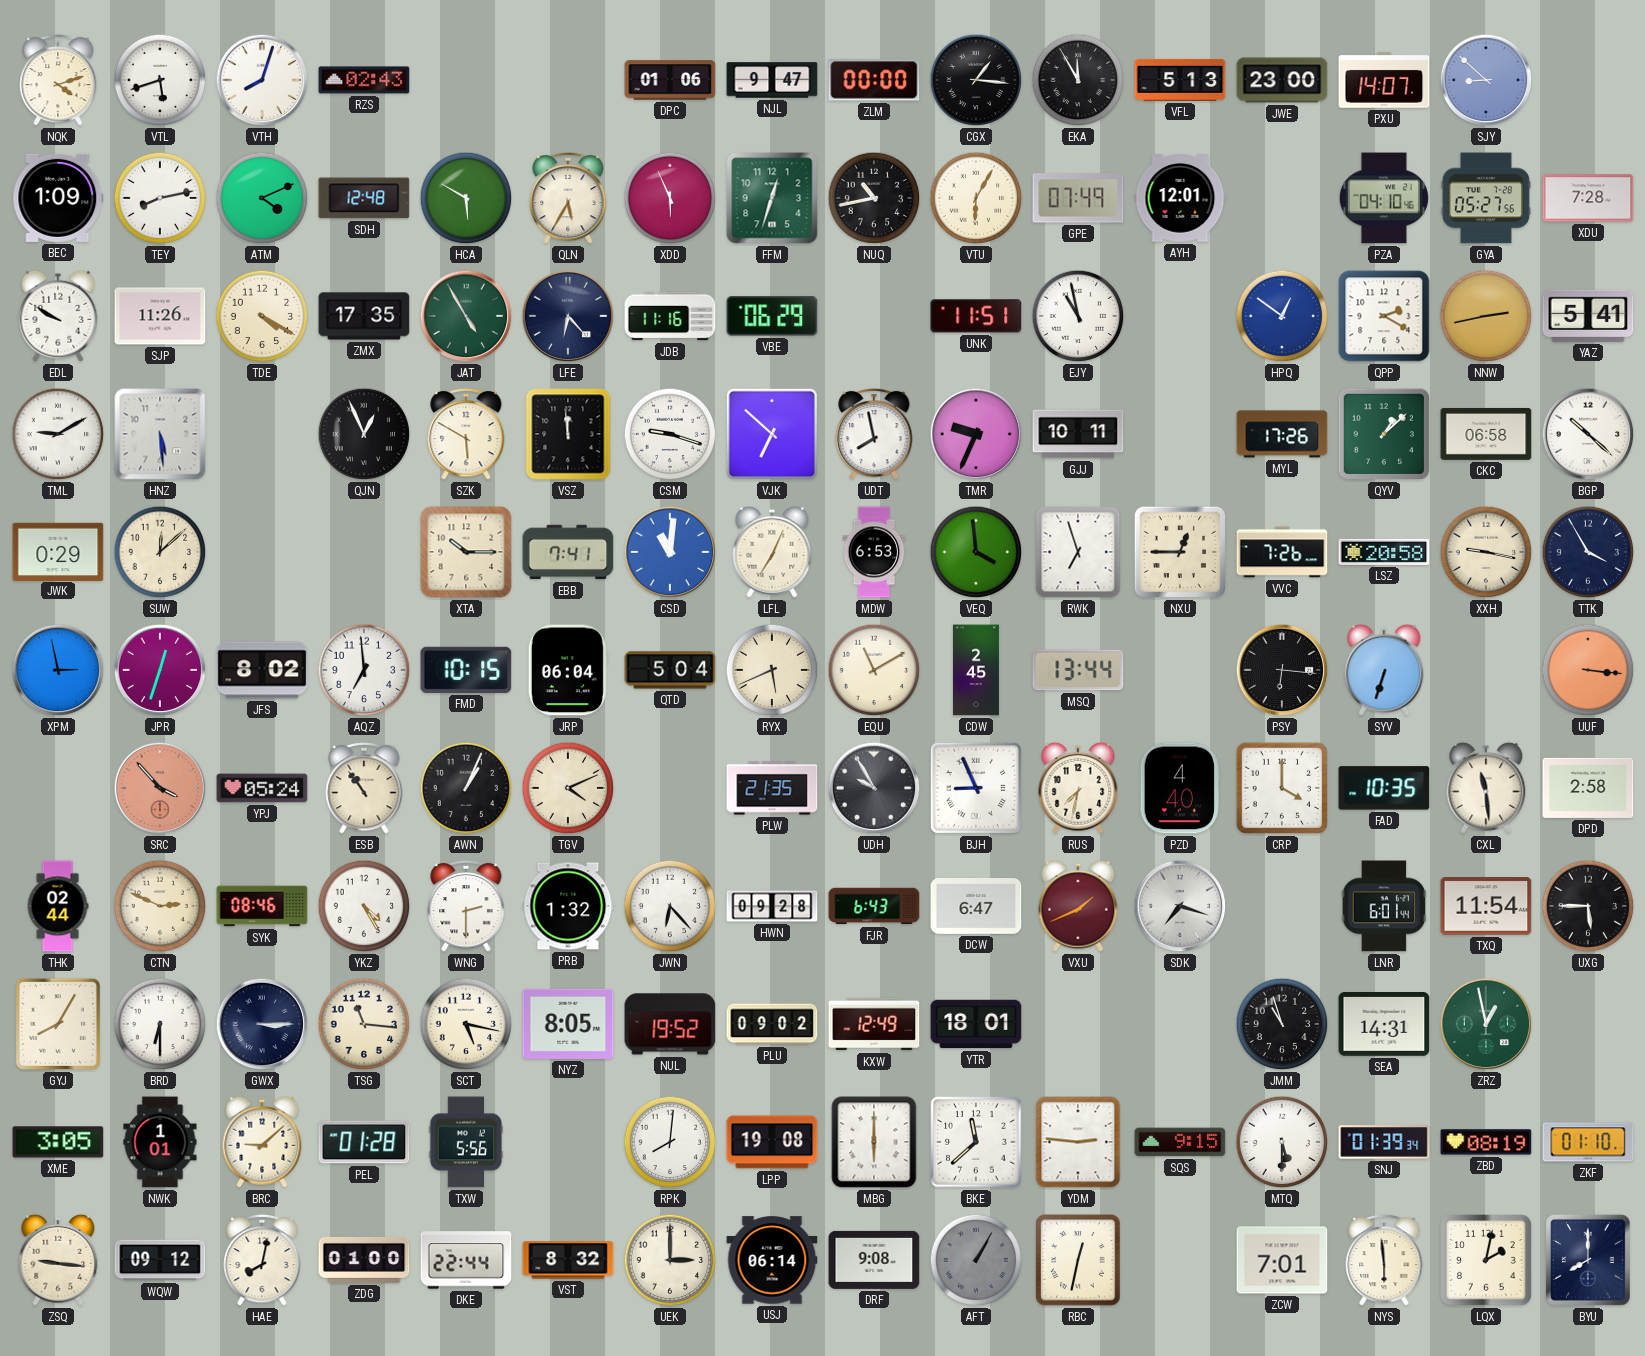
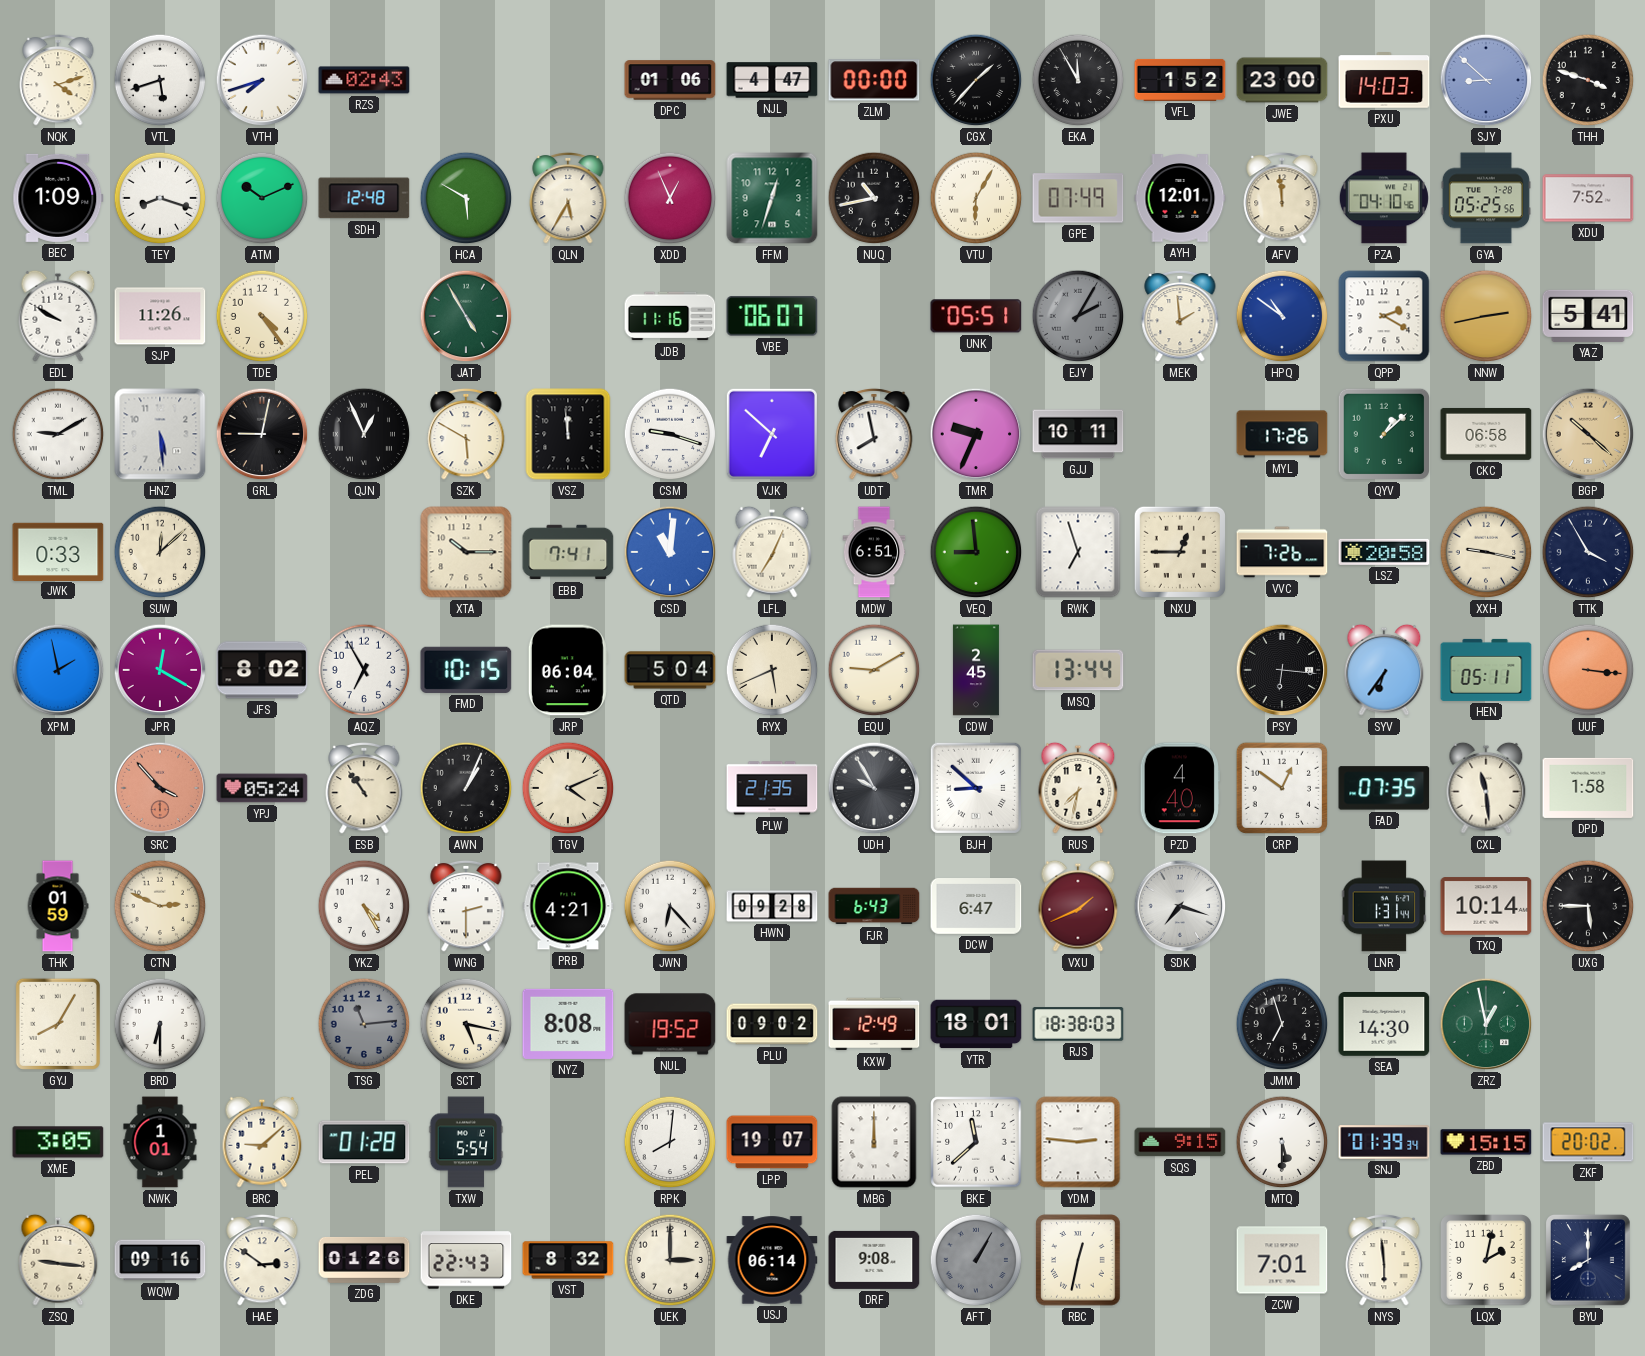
VTH: 8:03 -> 7:42
NJL: 9:47 -> 4:47
CGX: 1:16 -> 1:37
VFL: 5:13 -> 1:52
PXU: 14:07 -> 14:03
THH: none -> 3:48
TEY: 8:13 -> 8:18
ATM: 4:11 -> 10:11
XDD: 5:56 -> 12:56
AFV: none -> 11:59
GYA: 05:27 -> 05:25
XDU: 7:28 -> 7:52
TDE: 4:20 -> 4:24
ZMX: 17:35 -> none
LFE: 6:23 -> none
VBE: 06:29 -> 06:07
UNK: 11:51 -> 05:51
EJY: 10:58 -> 2:05
EJY dial: white -> grey
MEK: none -> 1:59
HPQ: 12:51 -> 10:51
GRL: none -> 9:02
BGP dial: white -> champagne
JWK: 0:29 -> 0:33
MDW: 6:53 -> 6:51
VEQ: 3:59 -> 8:59
XPM: 2:58 -> 1:58
JPR: 12:33 -> 12:20
AQZ: 6:59 -> 6:55
EQU: 11:10 -> 9:10
SYV: 6:33 -> 6:36
HEN: none -> 05:11
BJH: 8:56 -> 8:52
CRP: 4:00 -> 12:51
FAD: 10:35 -> 07:35
DPD: 2:58 -> 1:58
THK: 02:44 -> 01:59
SYK: 08:46 -> none
PRB: 1:32 -> 4:21
LNR: 6:01 -> 1:31
TXQ: 11:54 -> 10:14
GWX: 3:15 -> none
TSG: 11:16 -> 11:14
TSG dial: cream -> grey
NYZ: 8:05 -> 8:08
RJS: none -> 18:38
JMM: 10:57 -> 6:57
SEA: 14:31 -> 14:30
TXW: 5:56 -> 5:54
LPP: 19:08 -> 19:07
MBG: 6:00 -> 12:00
ZBD: 08:19 -> 15:15
ZKF: 01:10 -> 20:02
WQW: 09:12 -> 09:16
HAE: 8:02 -> 2:51
ZDG: 01:00 -> 01:26
DKE: 22:44 -> 22:43
